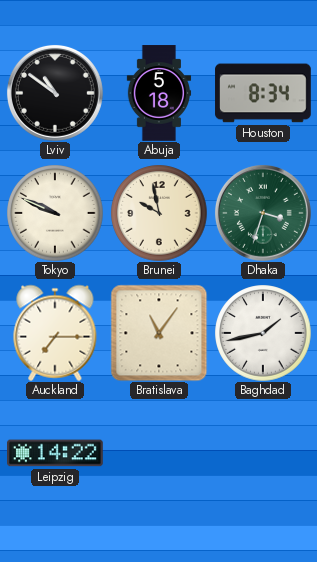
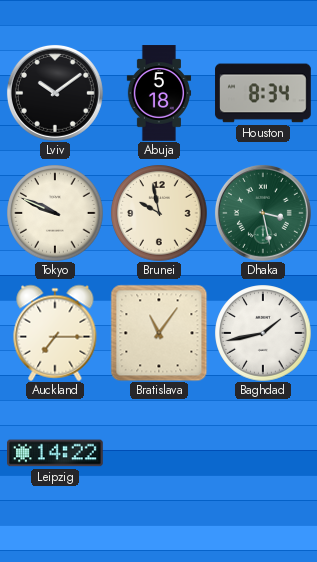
Lviv: 10:51 -> 10:09
Dhaka: 3:33 -> 3:28
